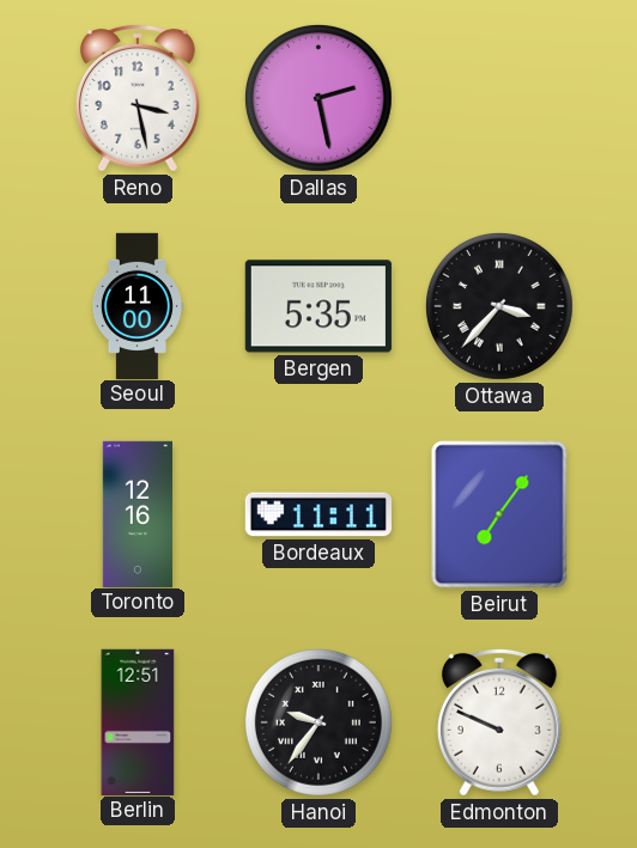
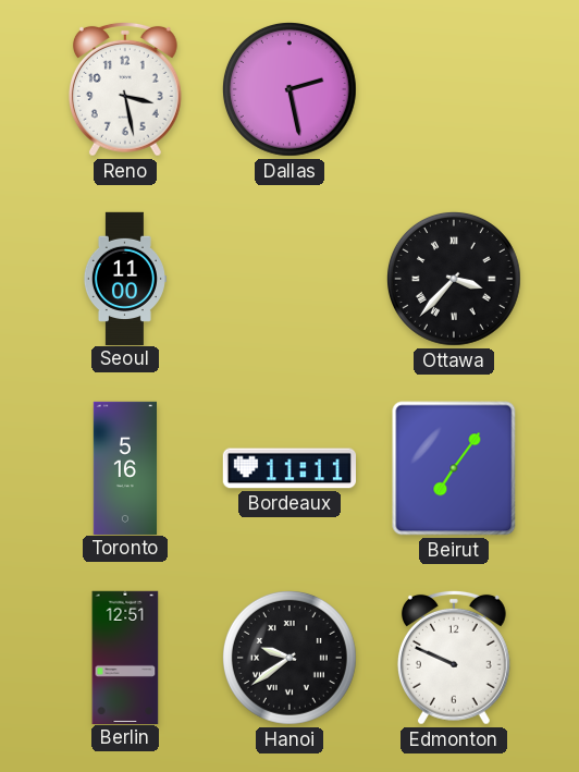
Bergen: 5:35 -> none
Toronto: 12:16 -> 5:16
Hanoi: 9:36 -> 9:39
